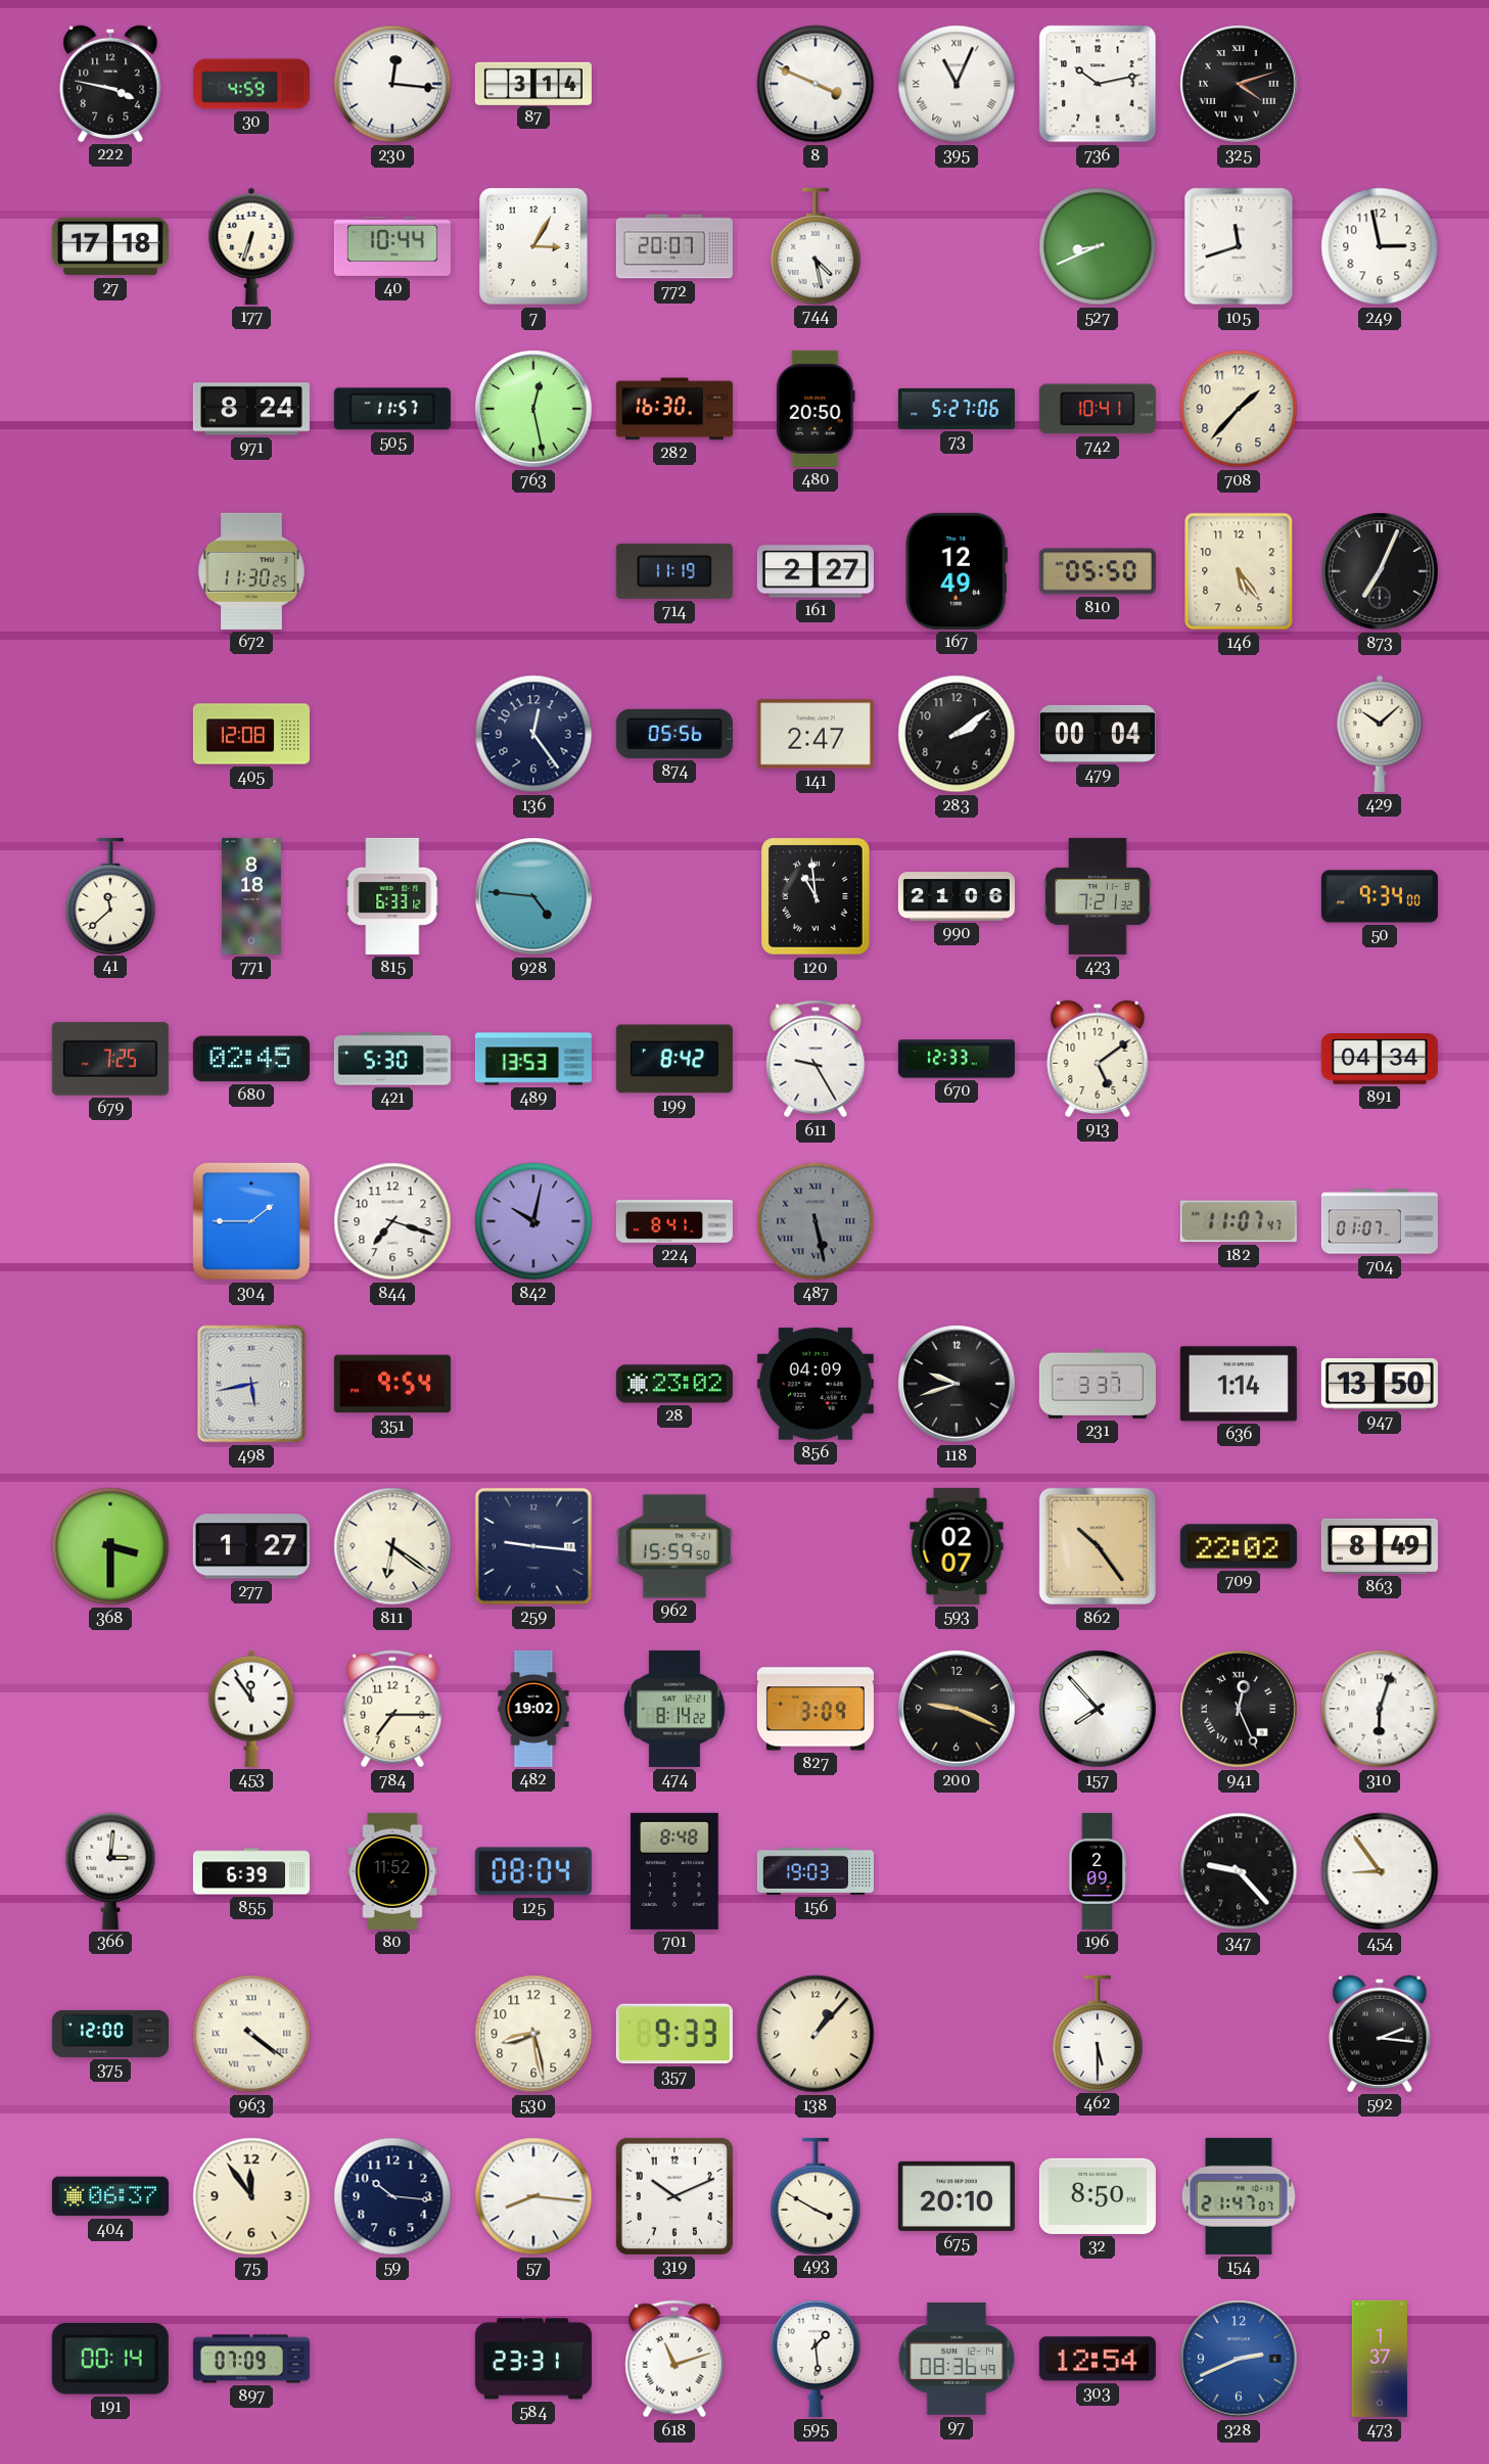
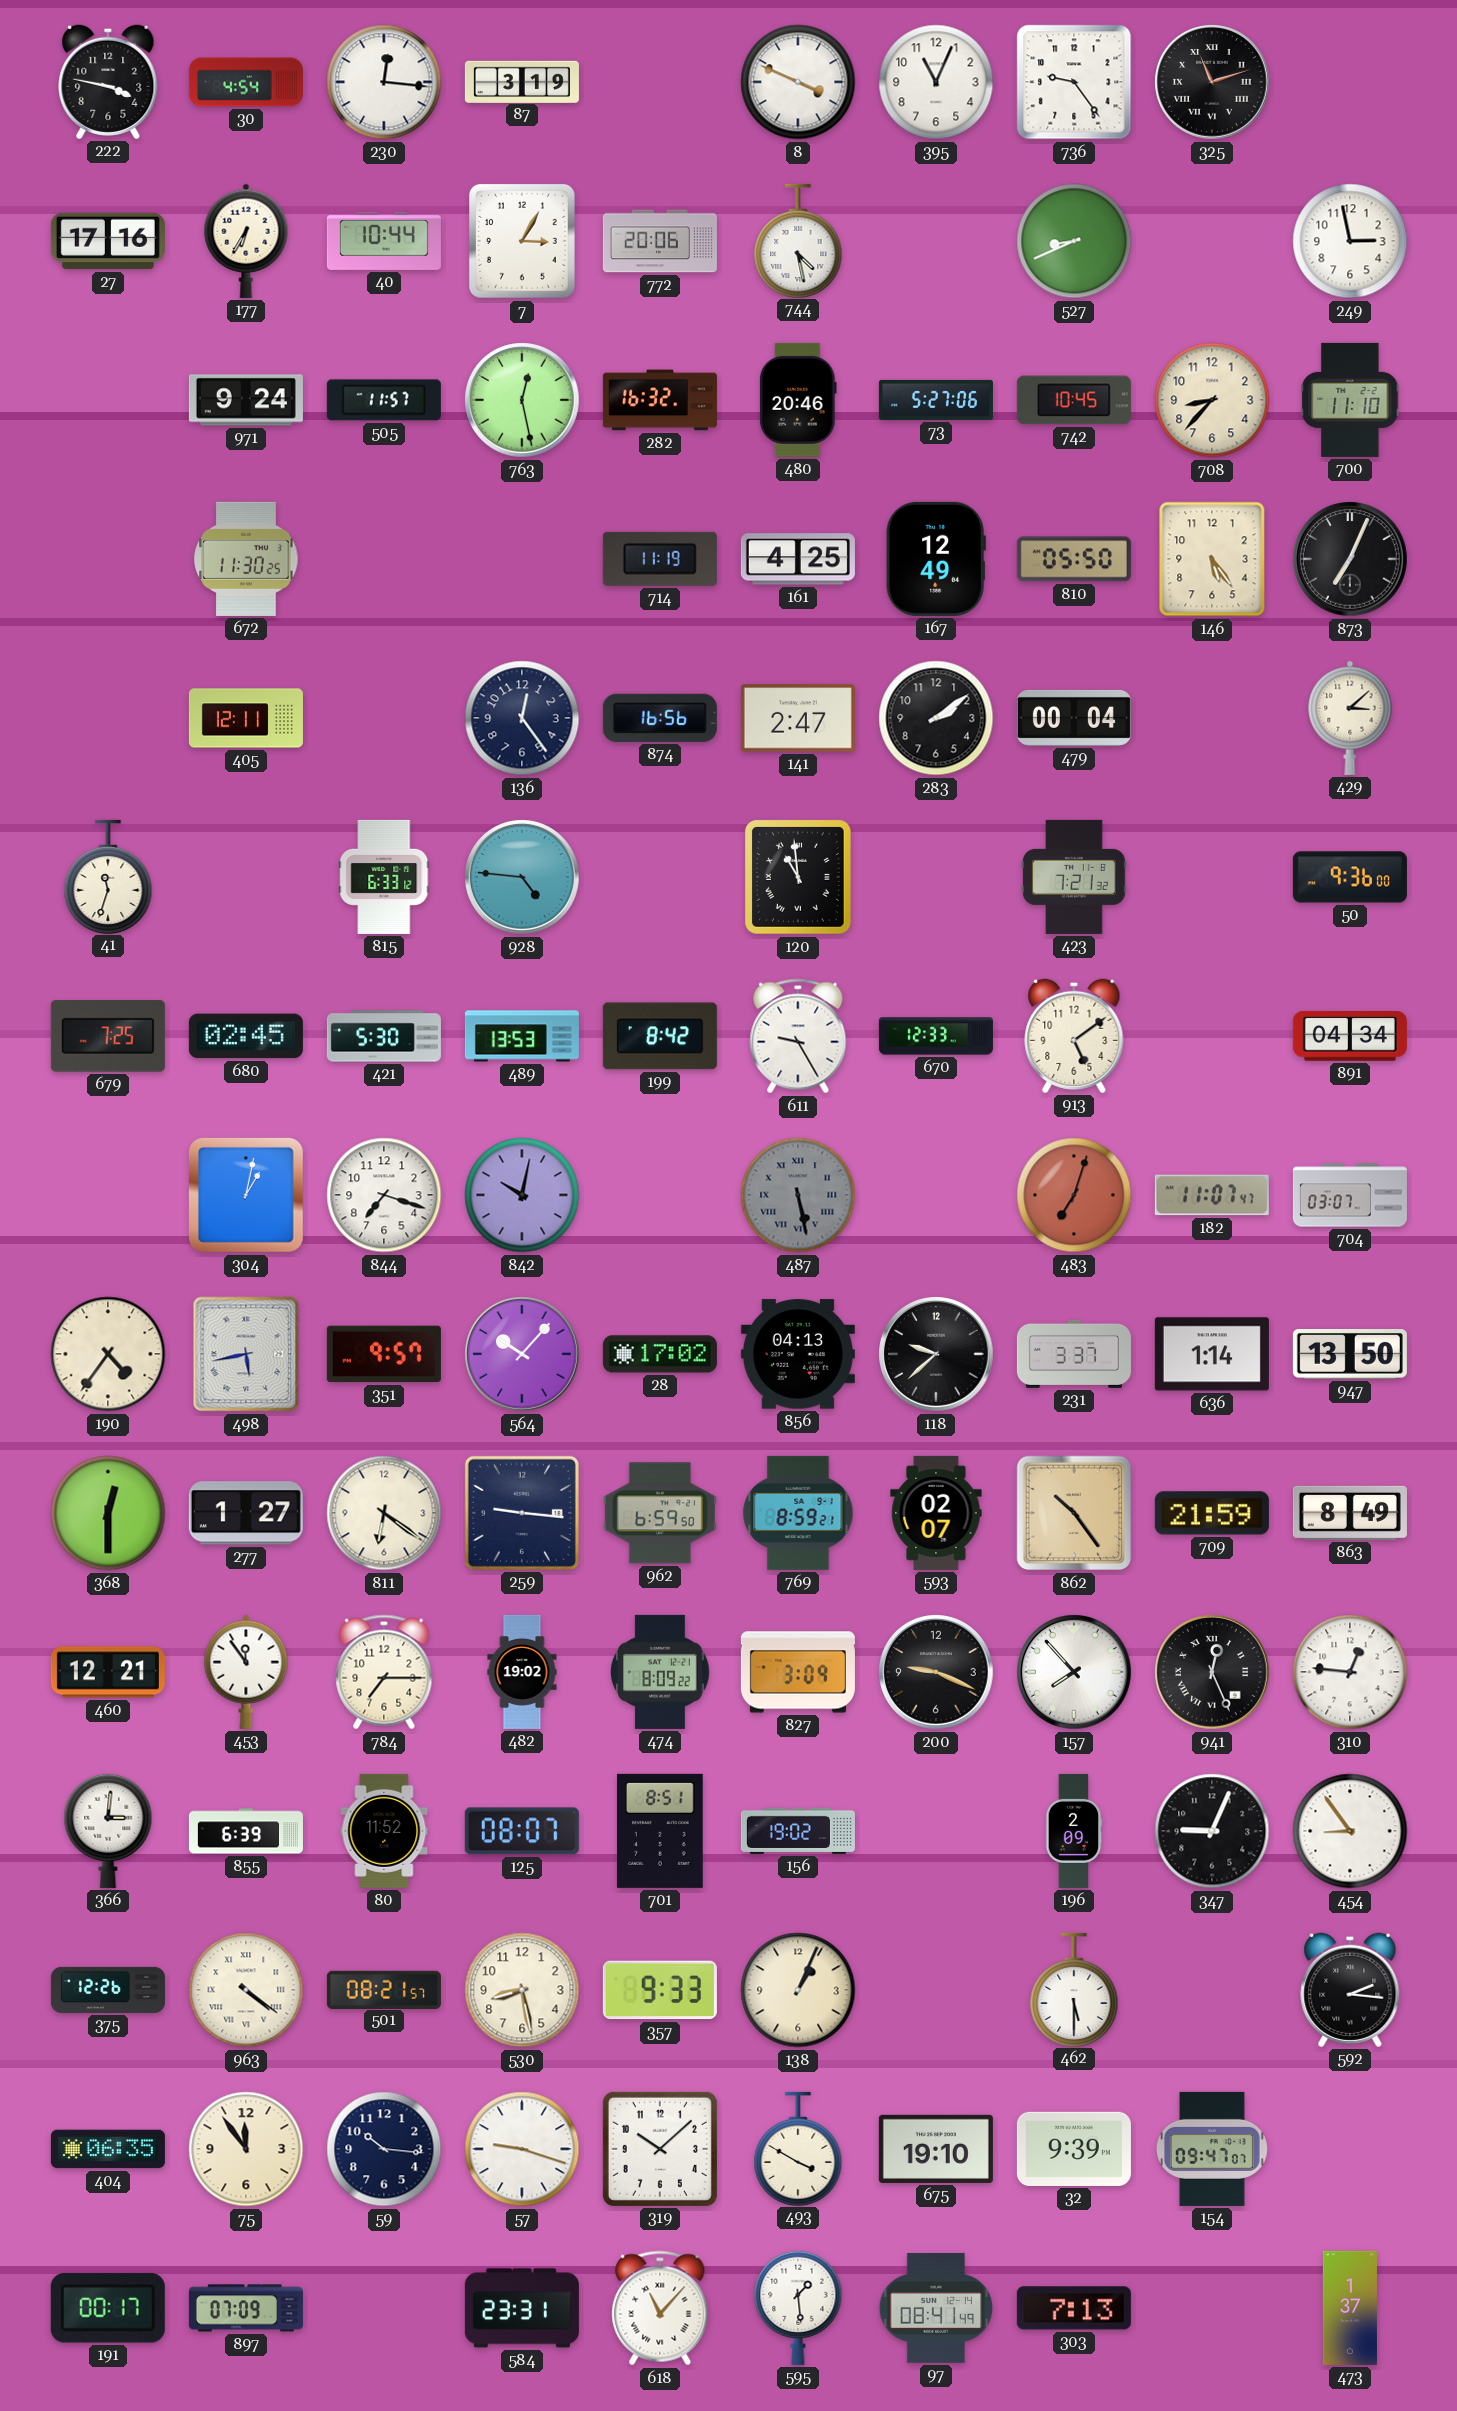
30: 4:59 -> 4:54
87: 3:14 -> 3:19
395 numerals: Roman -> Arabic
736: 10:13 -> 9:24
325: 4:12 -> 11:12
27: 17:18 -> 17:16
177: 6:33 -> 6:35
772: 20:07 -> 20:06
105: 11:42 -> none
971: 8:24 -> 9:24
282: 16:30 -> 16:32
480: 20:50 -> 20:46
742: 10:41 -> 10:45
708: 1:37 -> 8:37
700: none -> 11:10
161: 2:27 -> 4:25
405: 12:08 -> 12:11
874: 05:56 -> 16:56
429: 10:08 -> 3:08
41: 11:38 -> 11:33
771: 8:18 -> none
990: 21:06 -> none
50: 9:34 -> 9:36
304: 1:45 -> 1:02
224: 8:41 -> none
483: none -> 7:03
704: 01:07 -> 03:07
190: none -> 4:36
351: 9:54 -> 9:57
564: none -> 10:07
28: 23:02 -> 17:02
856: 04:09 -> 04:13
118: 9:42 -> 9:38
368: 3:30 -> 12:30
962: 15:59 -> 6:59
769: none -> 8:59
709: 22:02 -> 21:59
460: none -> 12:21
474: 8:14 -> 8:09
310: 6:03 -> 12:46
125: 08:04 -> 08:07
701: 8:48 -> 8:51
156: 19:03 -> 19:02
347: 9:23 -> 9:04
375: 12:00 -> 12:26
501: none -> 08:21
138: 1:07 -> 1:04
404: 06:37 -> 06:35
57: 8:16 -> 9:18
319: 10:11 -> 10:08
675: 20:10 -> 19:10
32: 8:50 -> 9:39
154: 21:47 -> 09:47
191: 00:14 -> 00:17
618: 11:12 -> 11:07
97: 08:36 -> 08:41
303: 12:54 -> 7:13
328: 2:41 -> none
